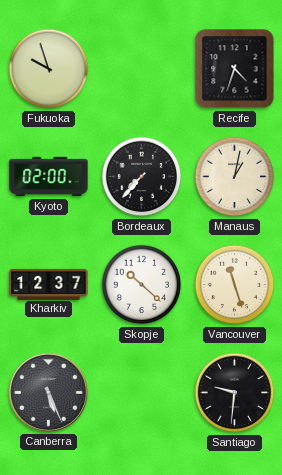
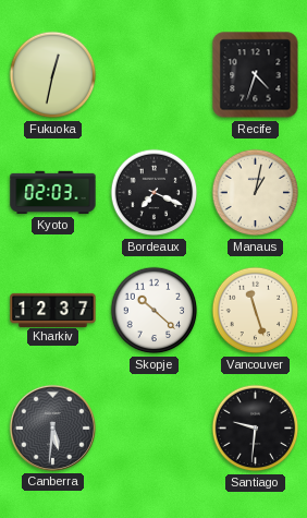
Fukuoka: 9:57 -> 12:32
Kyoto: 02:00 -> 02:03
Bordeaux: 7:37 -> 7:19
Canberra: 5:26 -> 5:31
